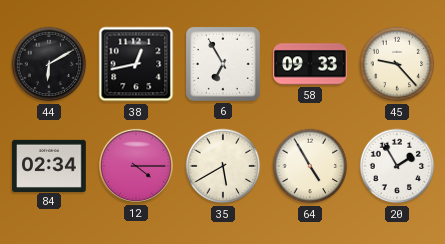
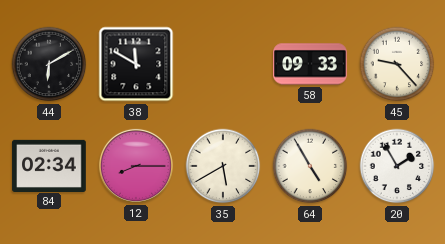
38: 12:43 -> 11:50
6: 6:55 -> none
12: 4:15 -> 8:15
